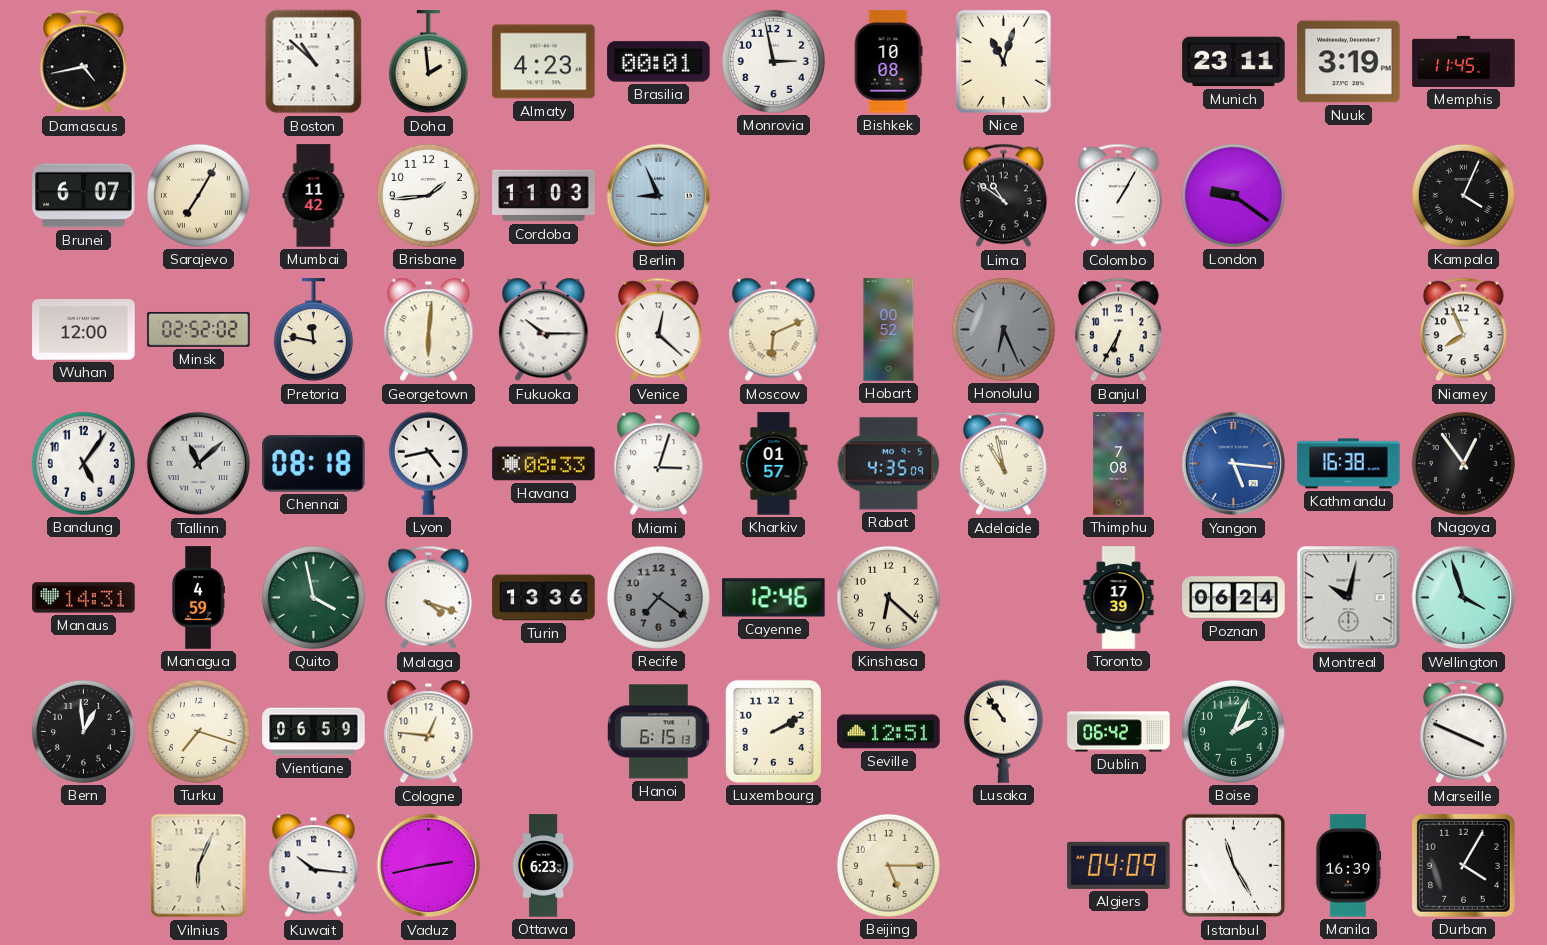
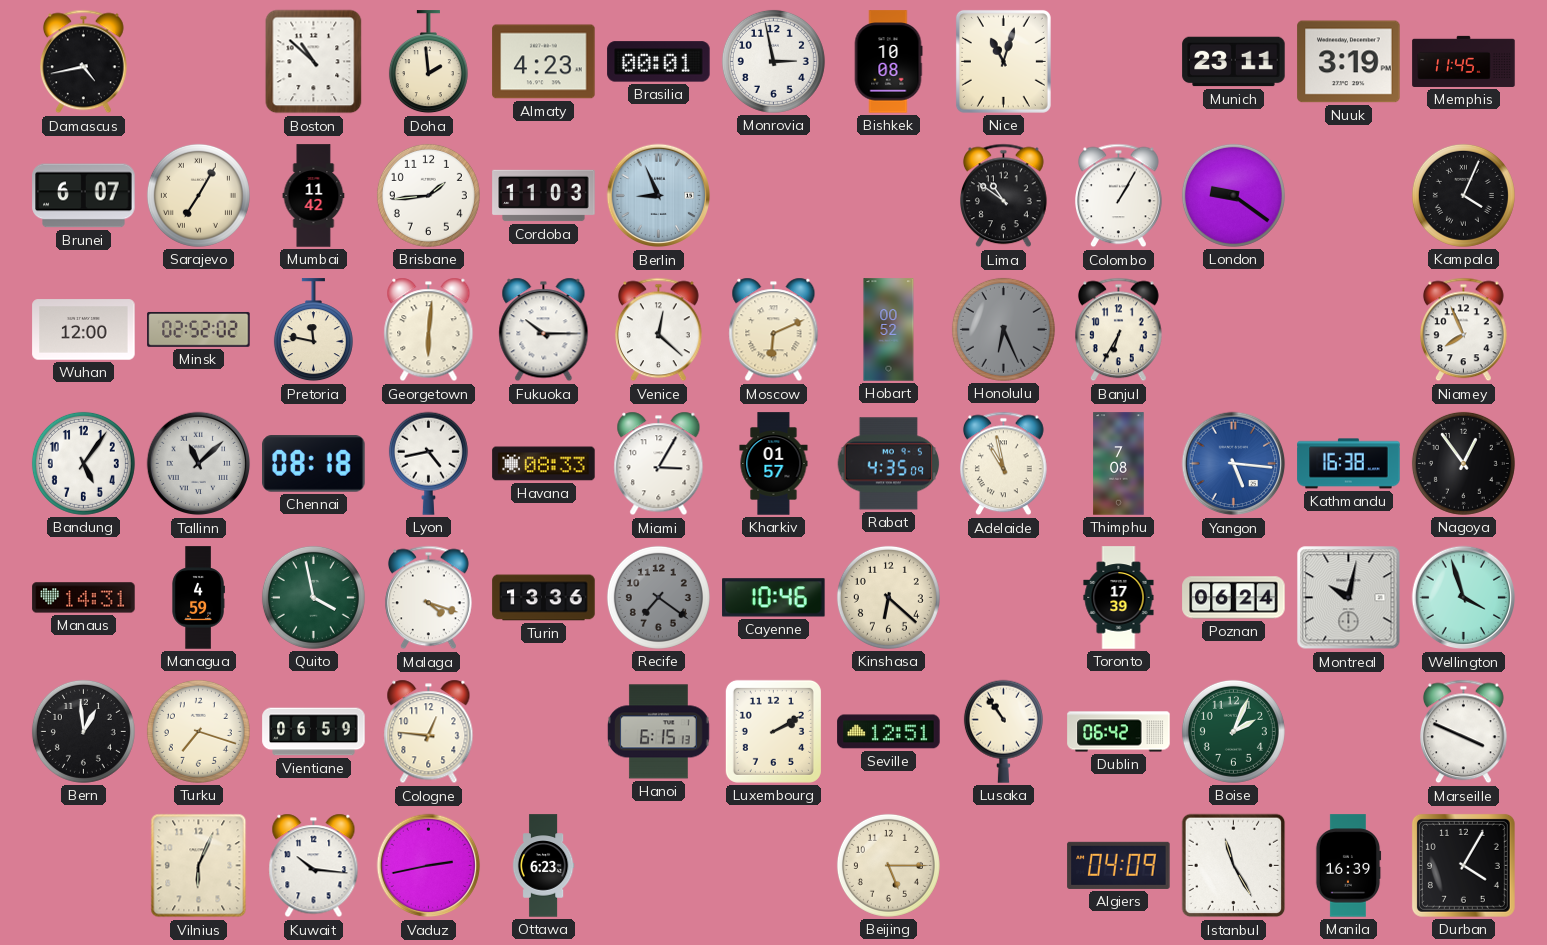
Miami: 3:03 -> 3:05
Cayenne: 12:46 -> 10:46
